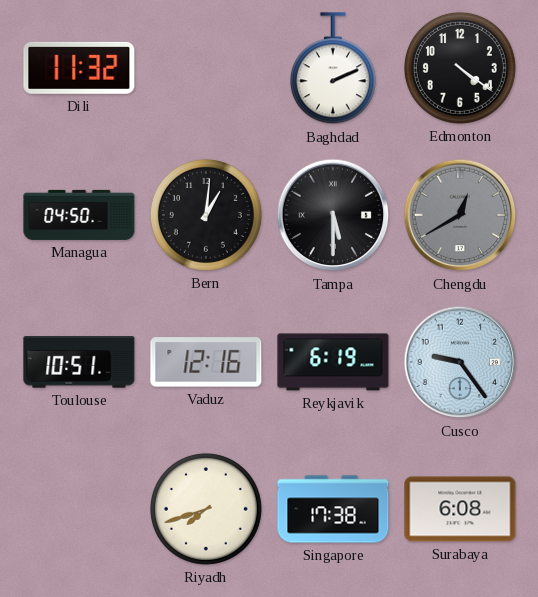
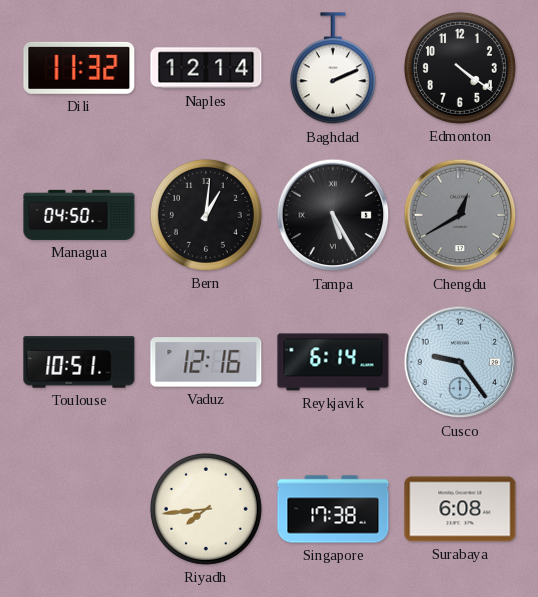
Naples: none -> 12:14
Tampa: 5:30 -> 5:25
Reykjavik: 6:19 -> 6:14
Riyadh: 7:42 -> 7:44
